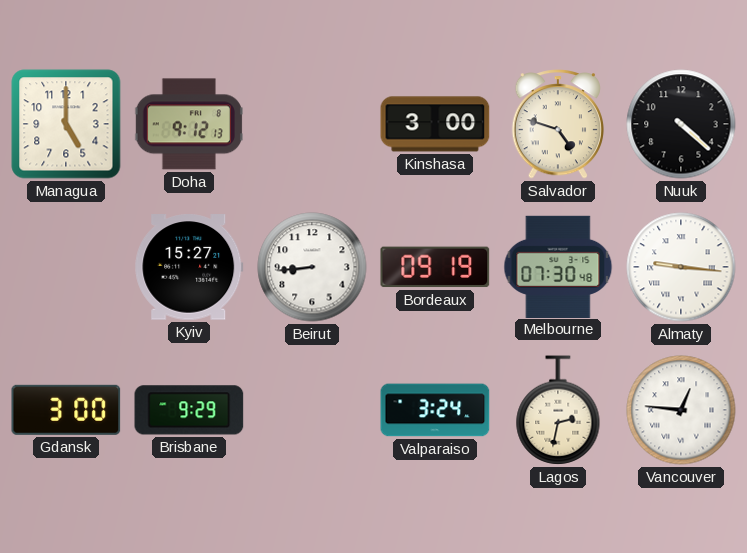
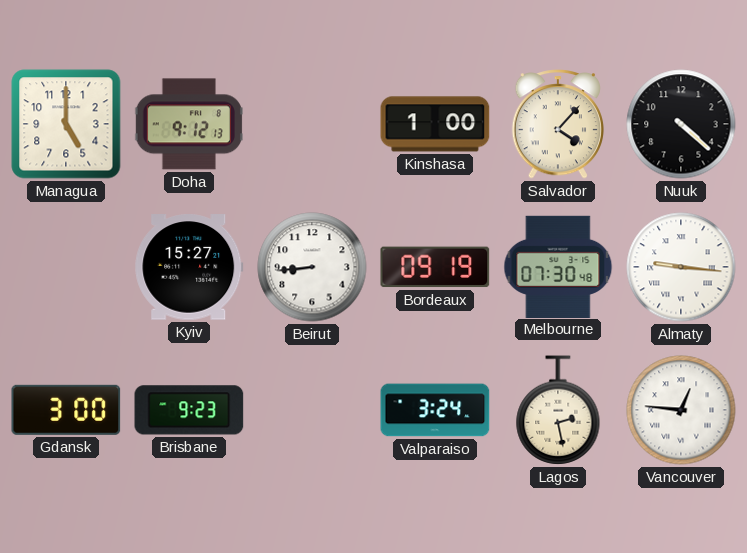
Kinshasa: 3:00 -> 1:00
Salvador: 4:48 -> 4:07
Brisbane: 9:29 -> 9:23
Lagos: 2:32 -> 2:28
